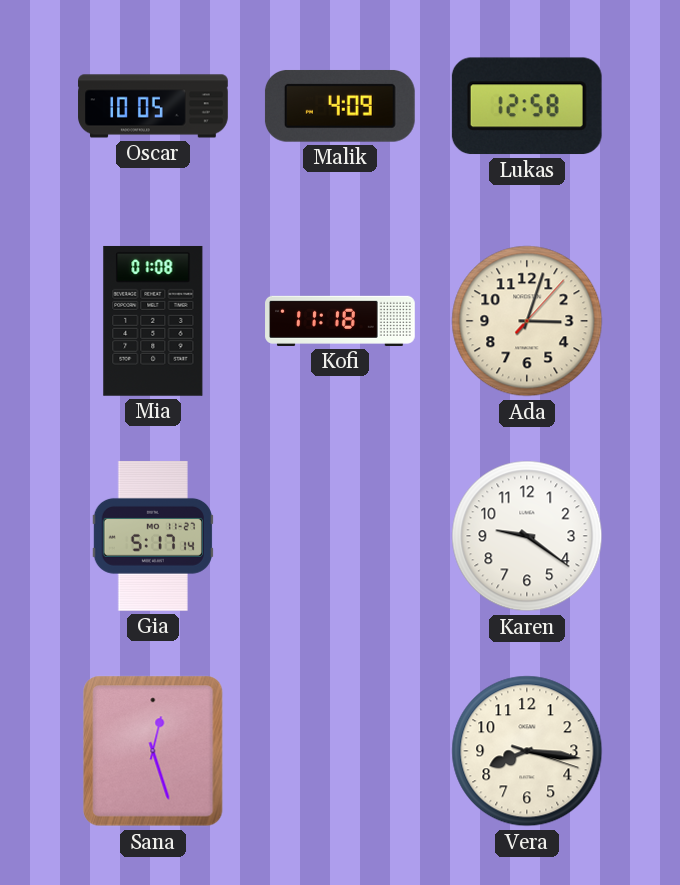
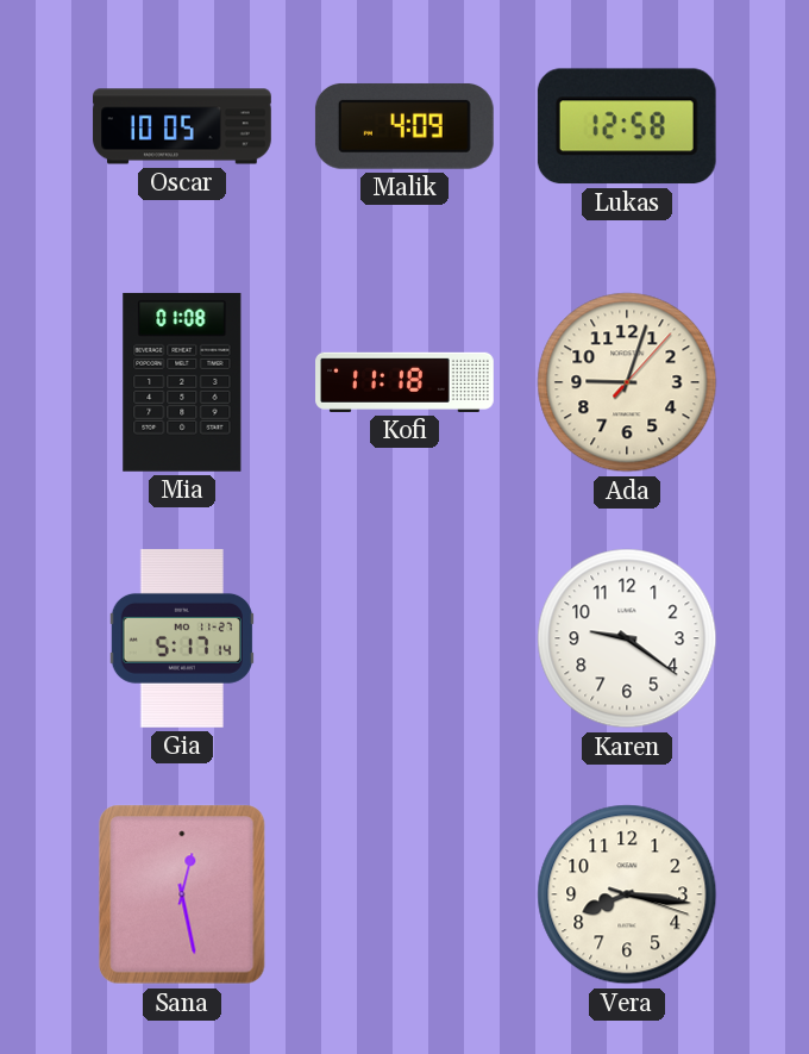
Ada: 3:03 -> 9:03
Sana: 12:27 -> 12:28
